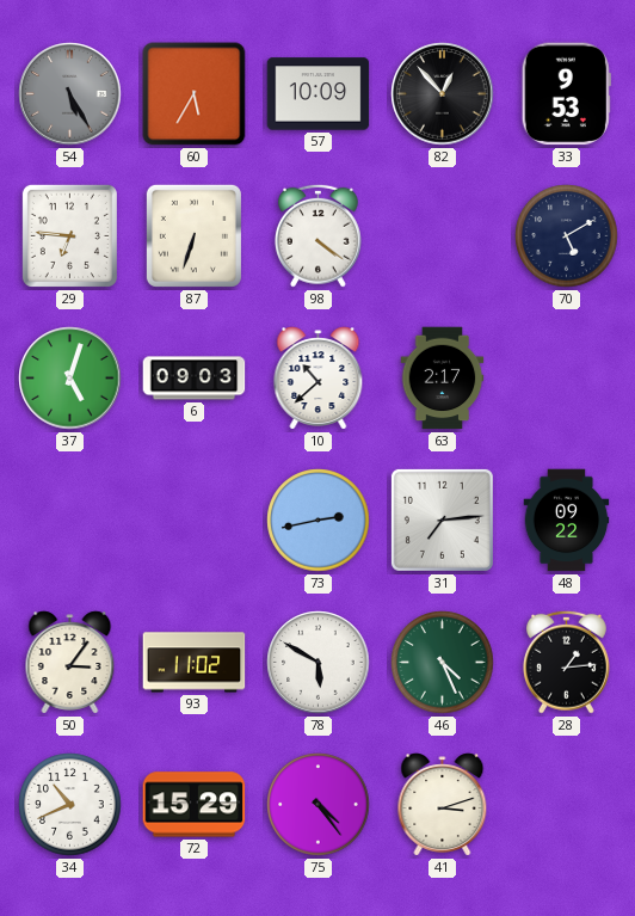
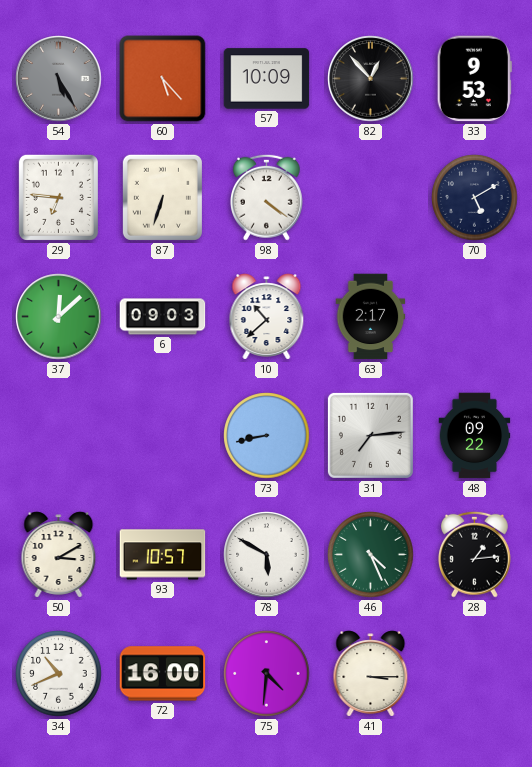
60: 5:35 -> 5:23
37: 5:03 -> 12:08
73: 2:43 -> 8:43
50: 3:06 -> 3:10
93: 11:02 -> 10:57
72: 15:29 -> 16:00
75: 4:24 -> 4:31
41: 3:12 -> 3:15
